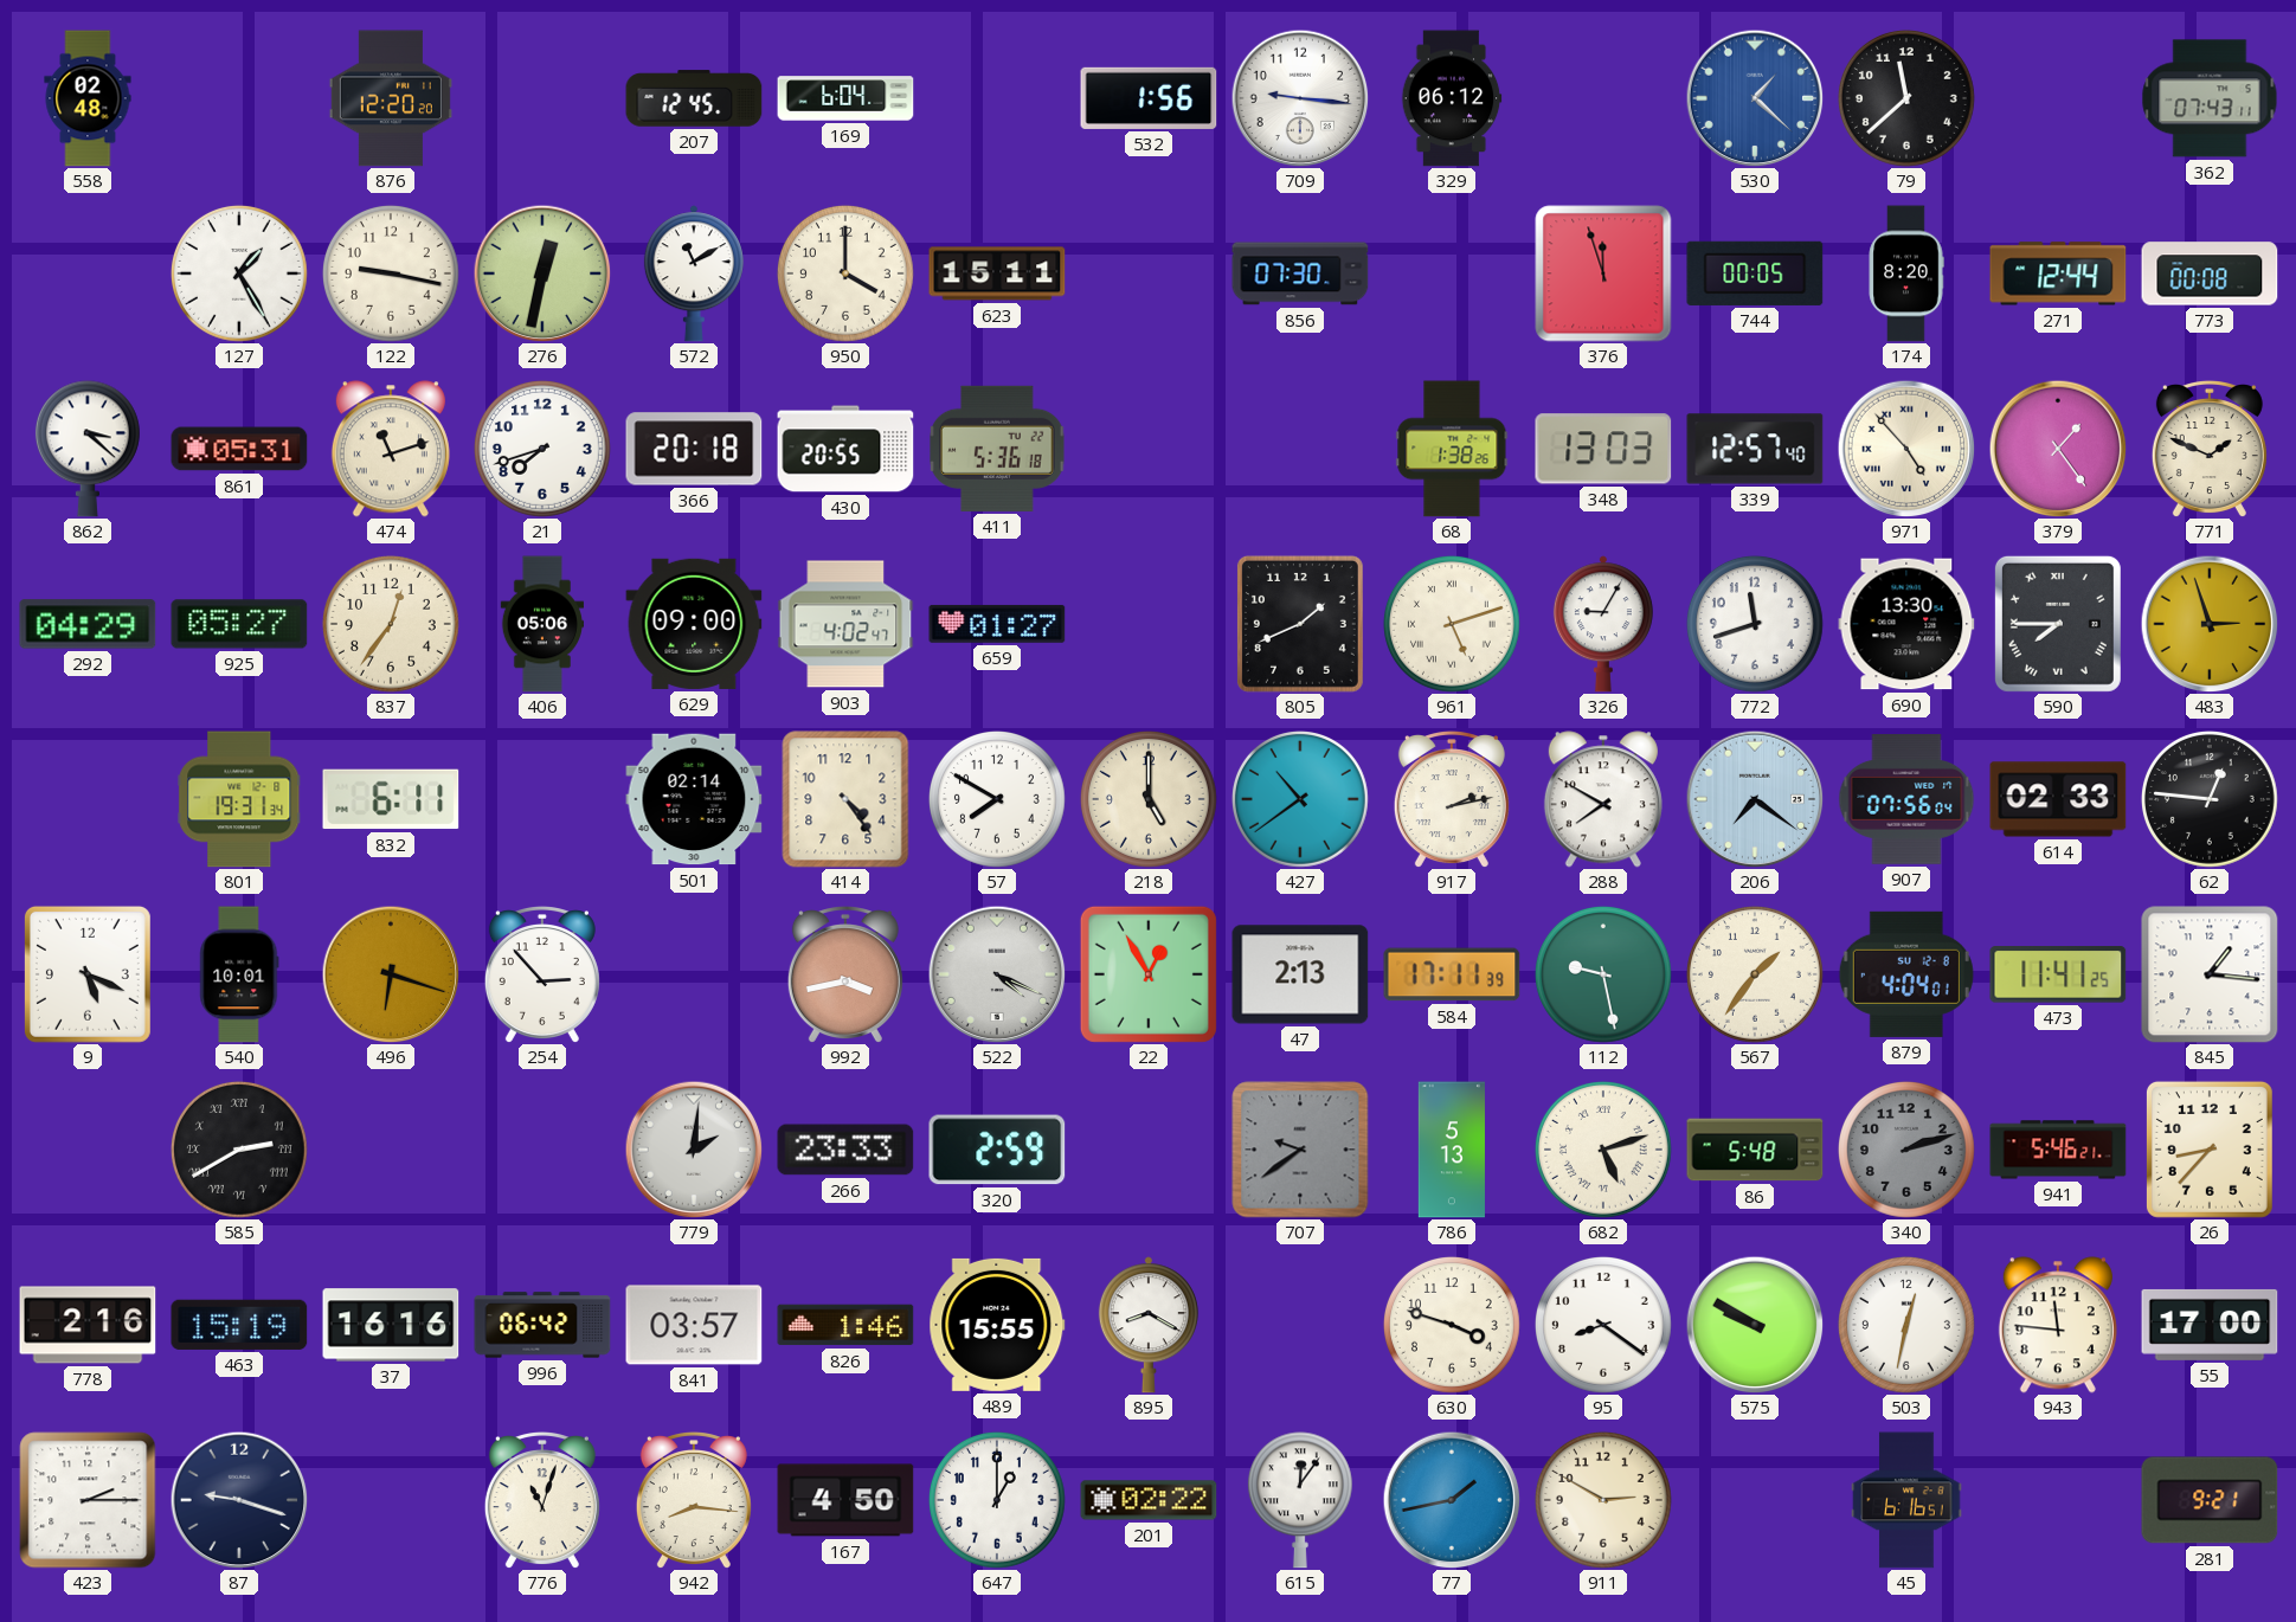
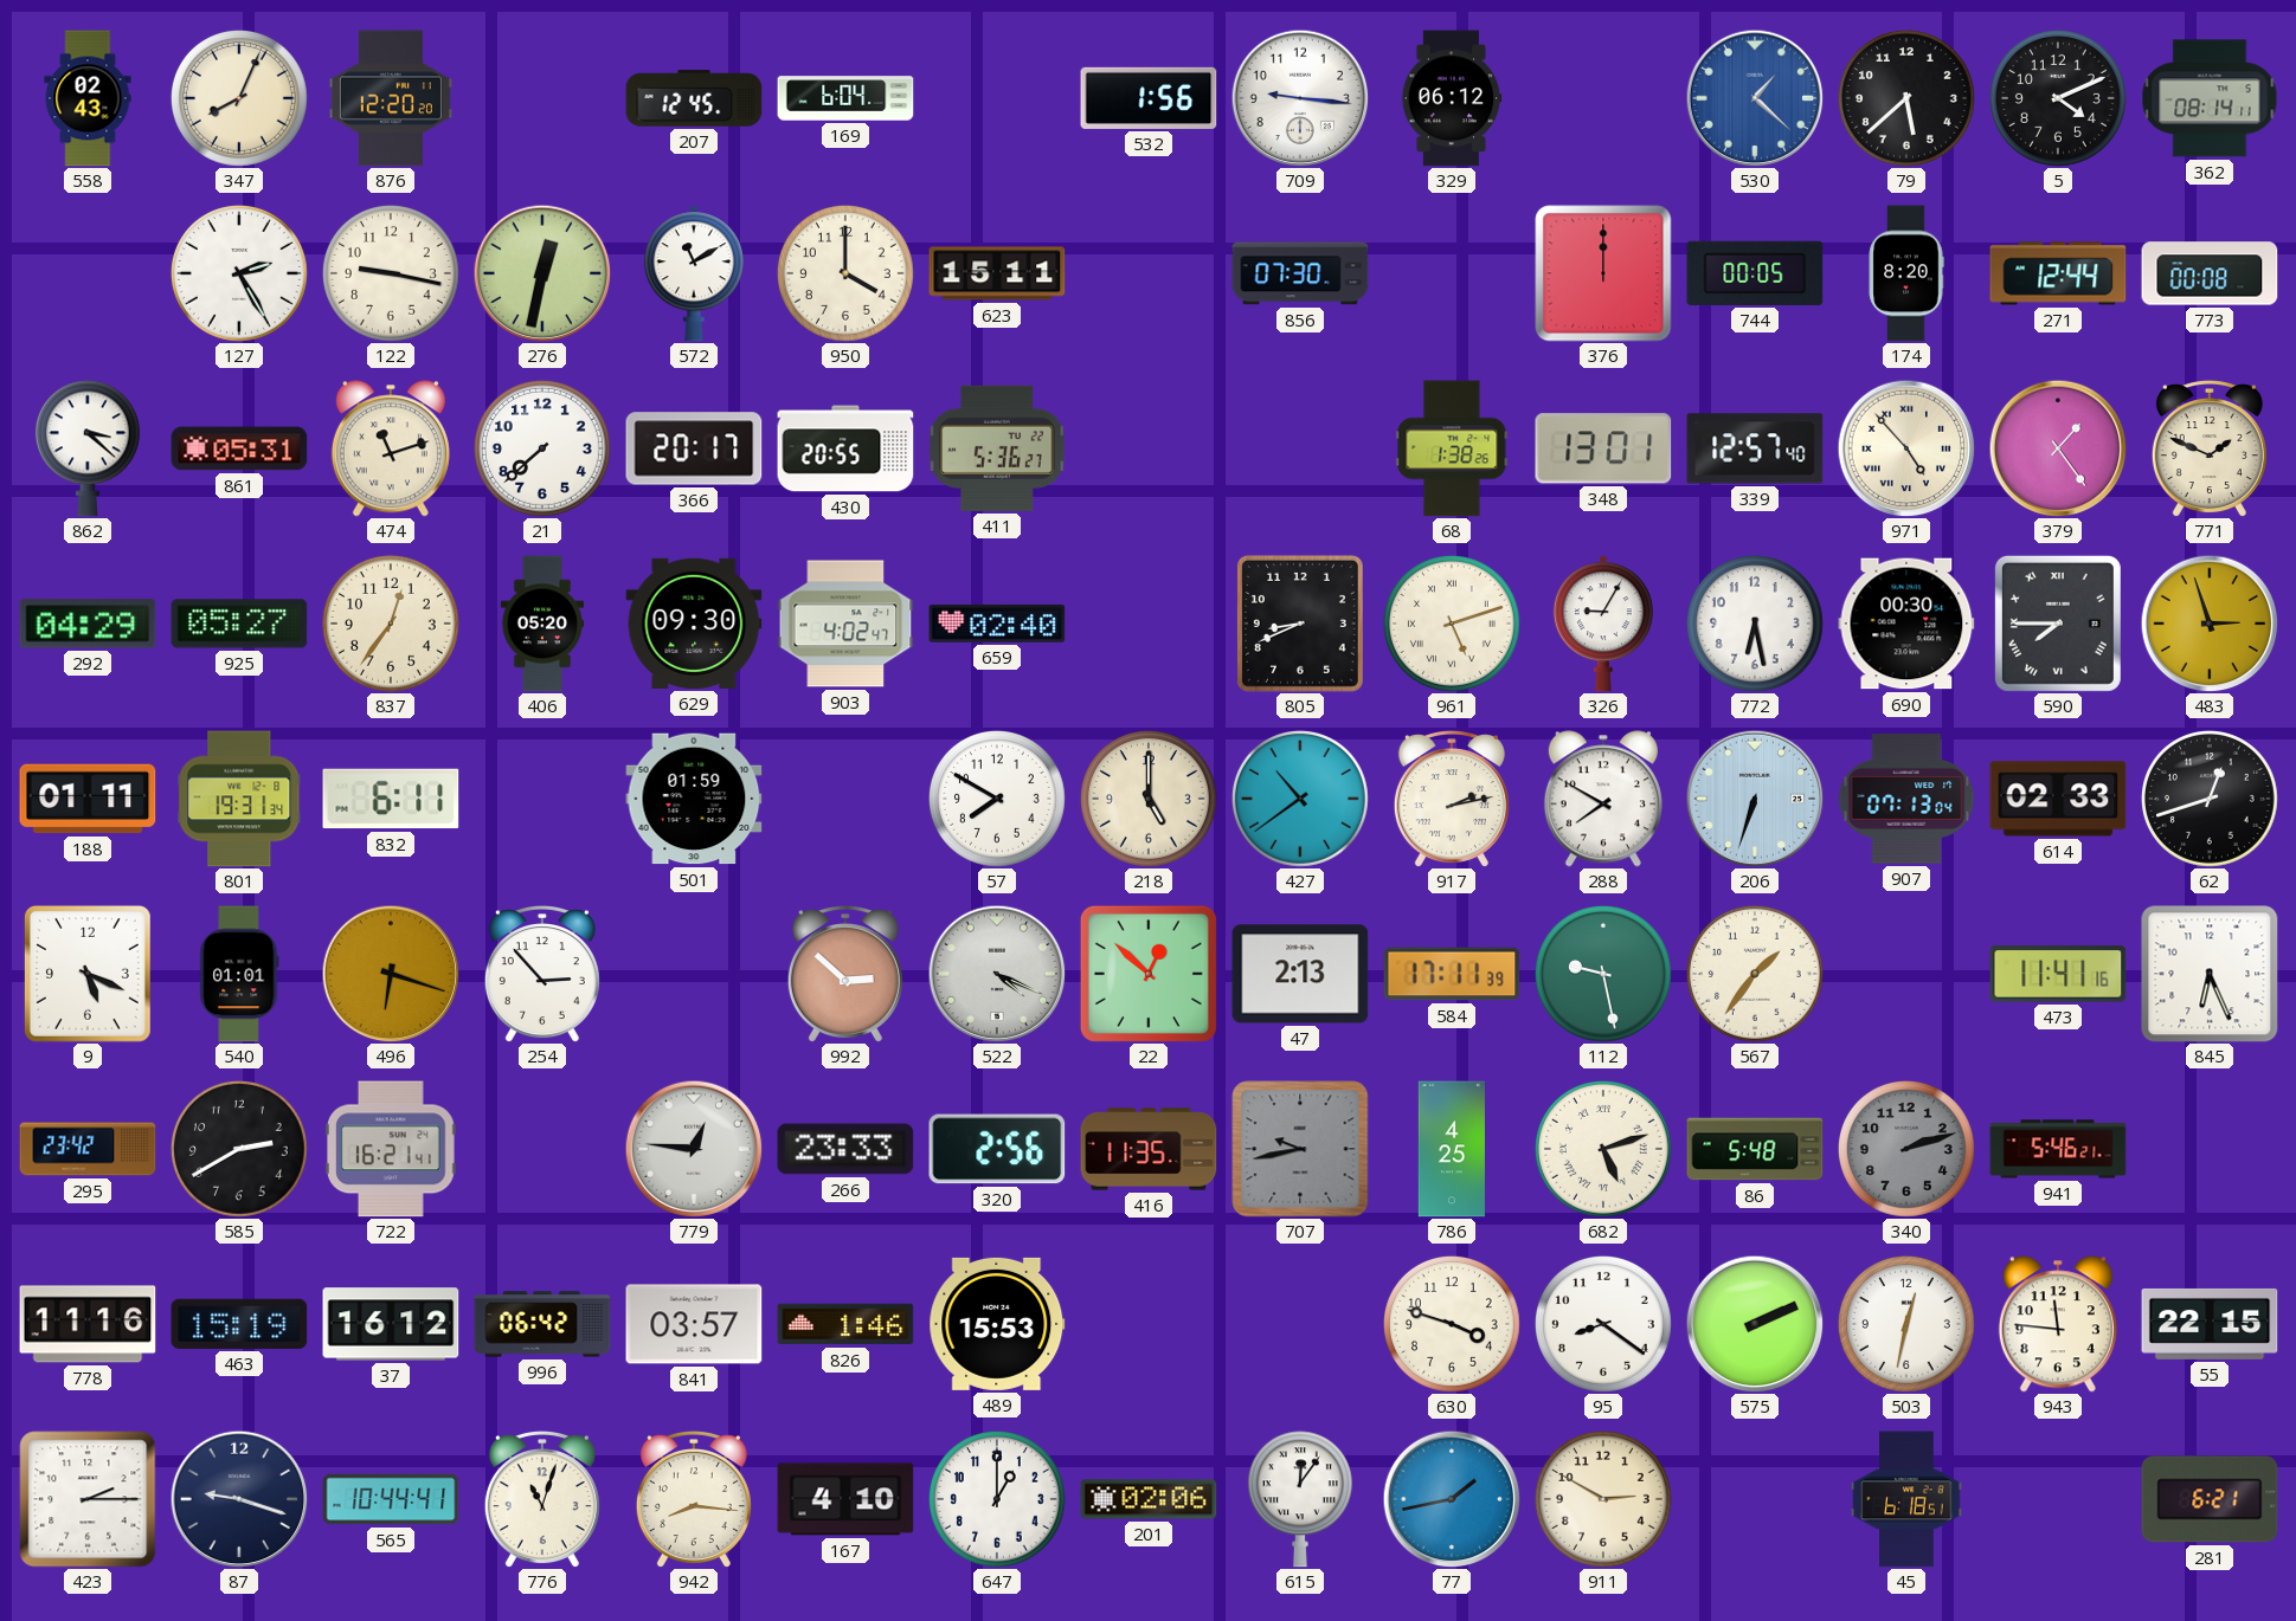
558: 02:48 -> 02:43
347: none -> 8:04
79: 11:38 -> 5:38
5: none -> 4:11
362: 07:43 -> 08:14
127: 1:25 -> 2:25
376: 11:57 -> 12:00
21: 7:42 -> 7:38
366: 20:18 -> 20:17
411: 5:36:18 -> 5:36:27
348: 13:03 -> 13:01
406: 05:06 -> 05:20
629: 09:00 -> 09:30
659: 01:27 -> 02:40
805: 1:41 -> 8:41
772: 11:42 -> 6:28
690: 13:30 -> 00:30
188: none -> 01:11
501: 02:14 -> 01:59
414: 4:24 -> none
206: 7:21 -> 6:33
907: 07:56 -> 07:13
62: 12:46 -> 12:42
540: 10:01 -> 01:01
992: 3:43 -> 2:52
22: 12:55 -> 12:52
879: 4:04 -> none
473: 11:41:25 -> 11:41:16
845: 1:16 -> 6:26
295: none -> 23:42
585 numerals: Roman -> Arabic
722: none -> 16:21
779: 2:01 -> 12:46
320: 2:59 -> 2:56
416: none -> 11:35
707: 9:39 -> 9:43
786: 5:13 -> 4:25
26: 8:37 -> none
778: 2:16 -> 11:16
37: 16:16 -> 16:12
489: 15:55 -> 15:53
895: 8:20 -> none
575: 9:50 -> 2:11
55: 17:00 -> 22:15
565: none -> 10:44
167: 4:50 -> 4:10
201: 02:22 -> 02:06
45: 6:16 -> 6:18
281: 9:21 -> 6:21
